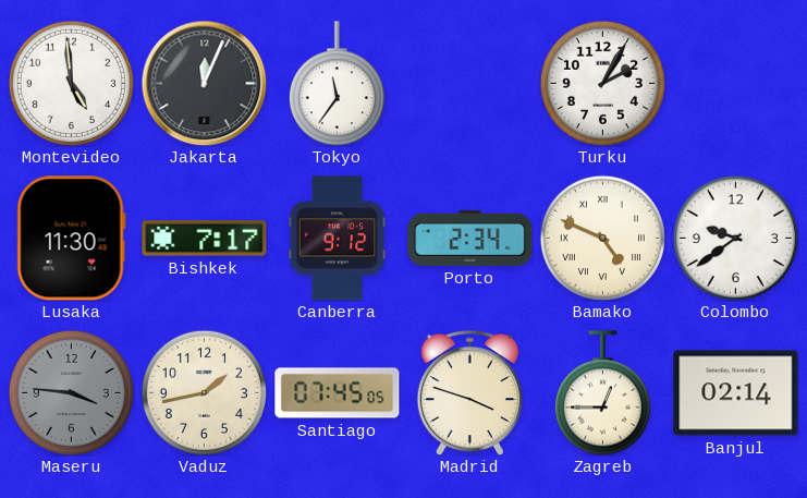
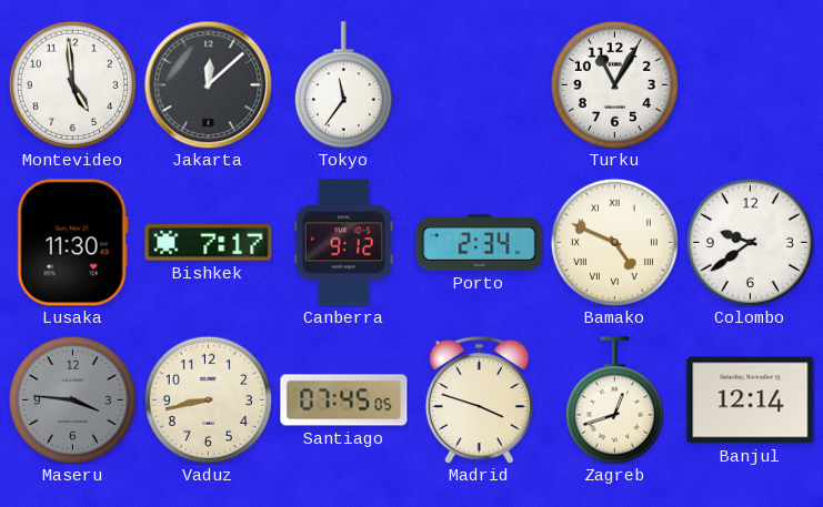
Jakarta: 12:04 -> 12:08
Turku: 2:05 -> 11:05
Vaduz: 1:43 -> 8:43
Zagreb: 12:45 -> 12:42
Banjul: 02:14 -> 12:14
